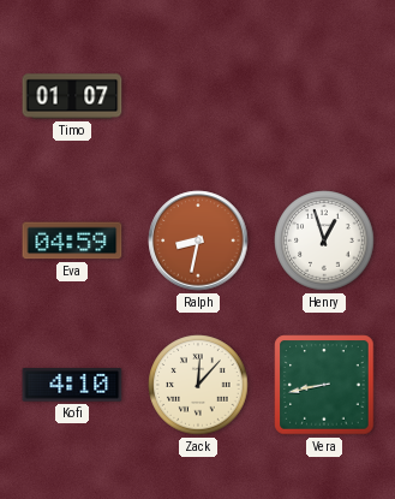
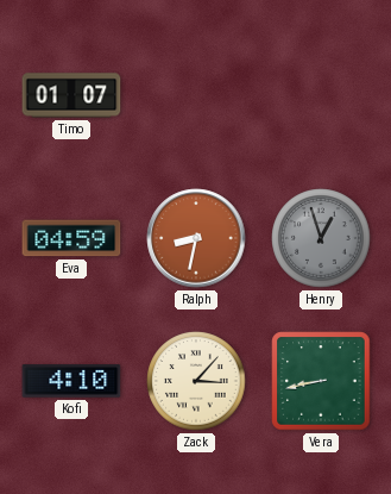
Henry dial: white -> grey
Zack: 12:07 -> 3:07
